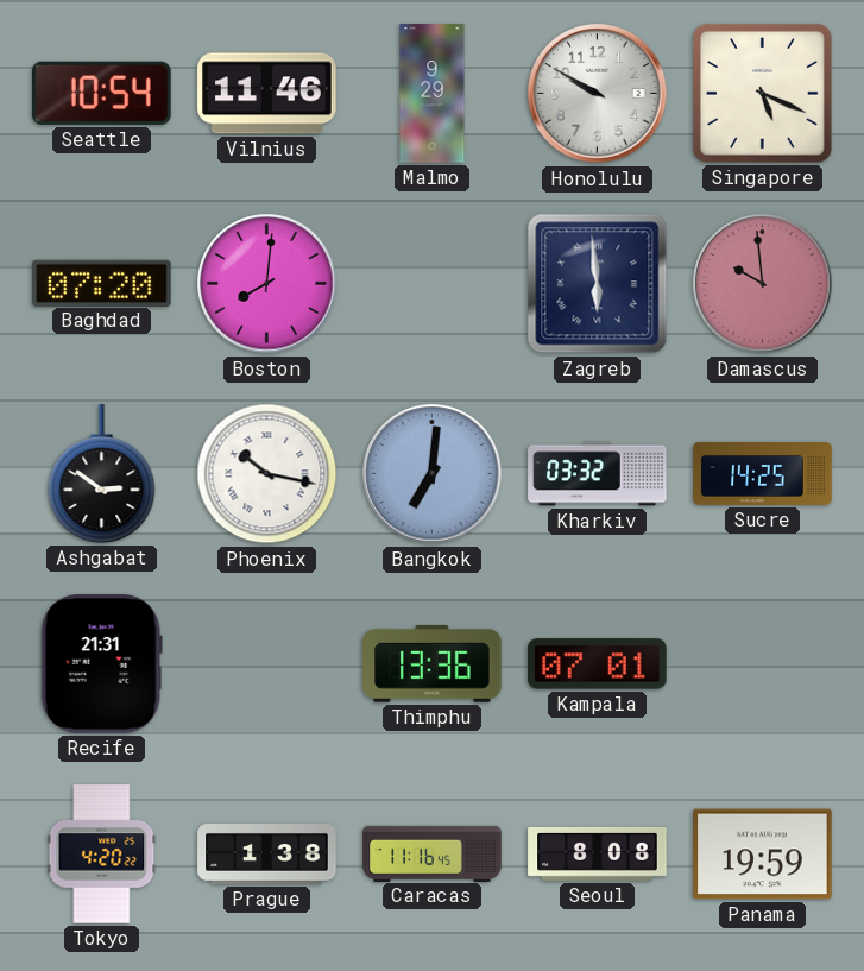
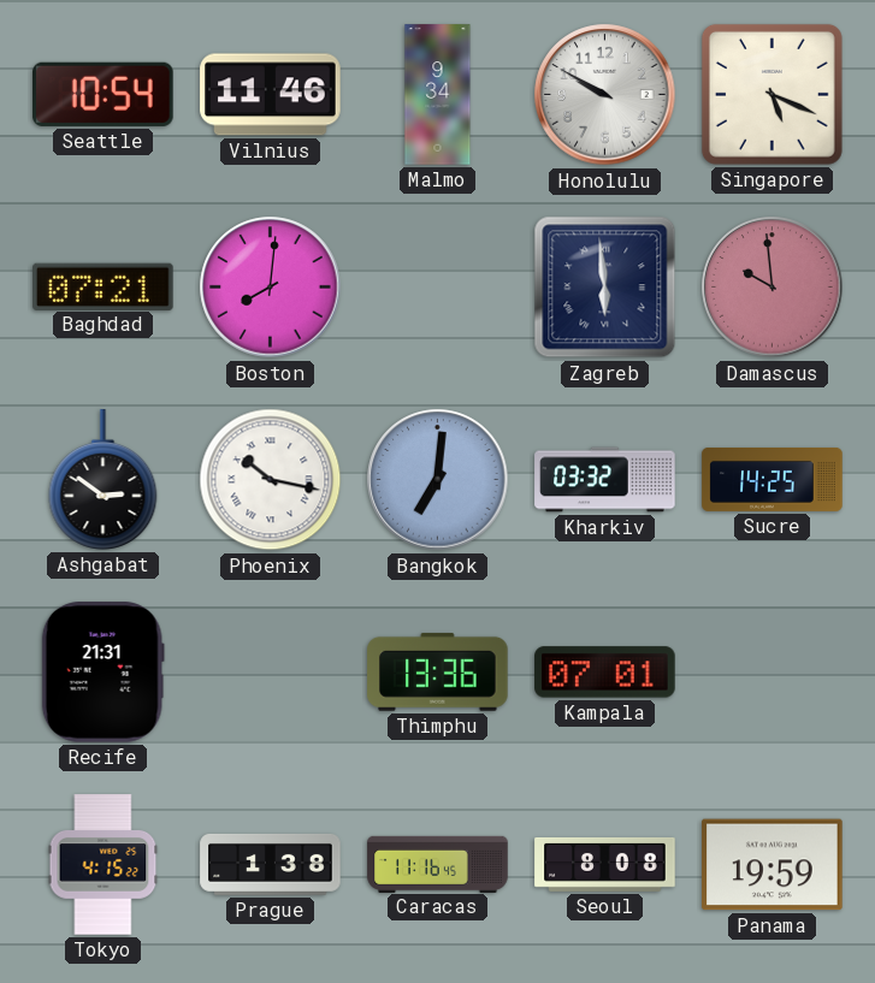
Malmo: 9:29 -> 9:34
Baghdad: 07:20 -> 07:21
Tokyo: 4:20 -> 4:15
